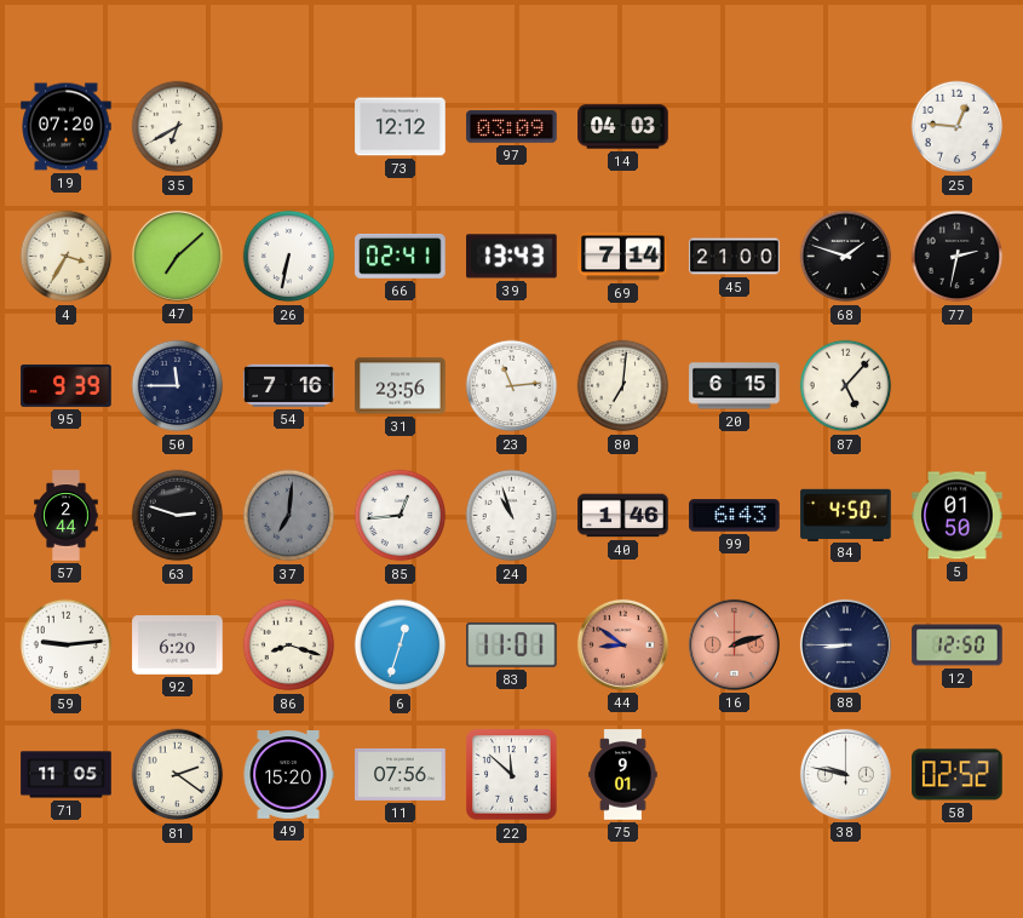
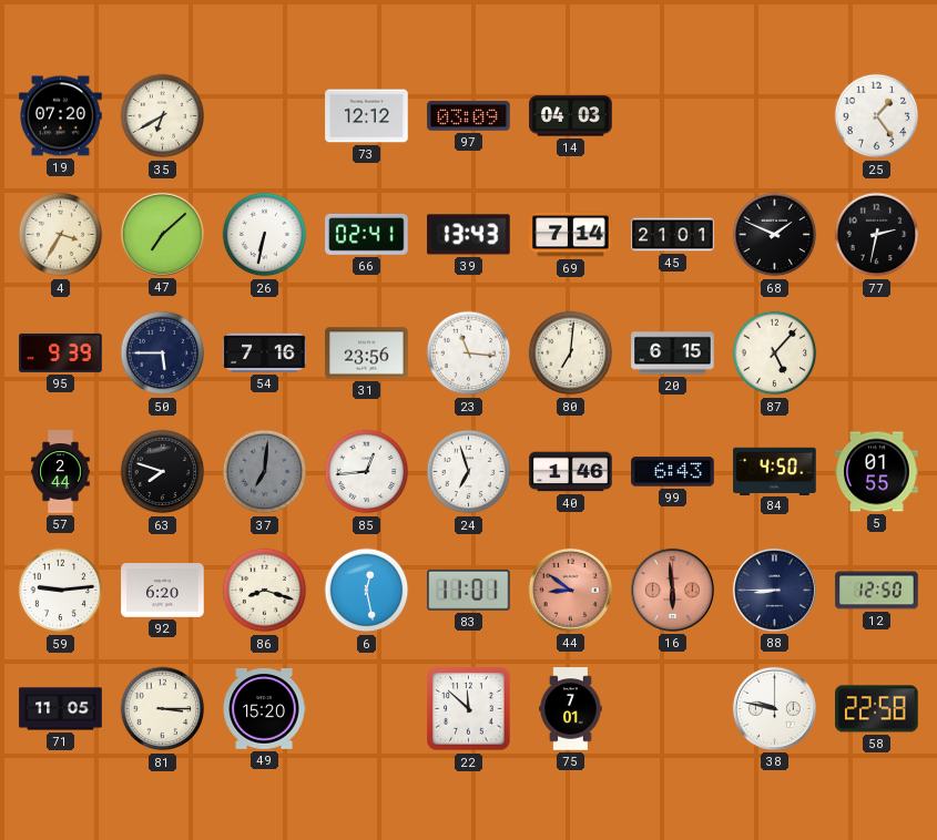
25: 12:46 -> 1:24
45: 21:00 -> 21:01
68: 1:48 -> 1:49
50: 11:45 -> 5:45
23: 11:14 -> 11:16
63: 2:48 -> 7:48
24: 10:57 -> 6:57
5: 01:50 -> 01:55
6: 12:33 -> 12:28
16: 2:12 -> 5:59
81: 2:21 -> 3:15
11: 07:56 -> none
75: 9:01 -> 7:01
58: 02:52 -> 22:58
